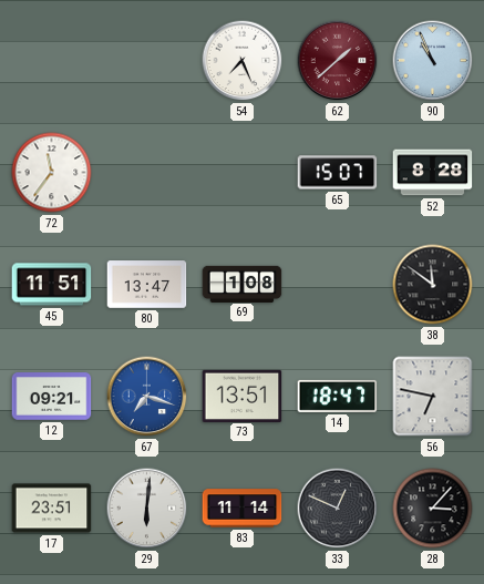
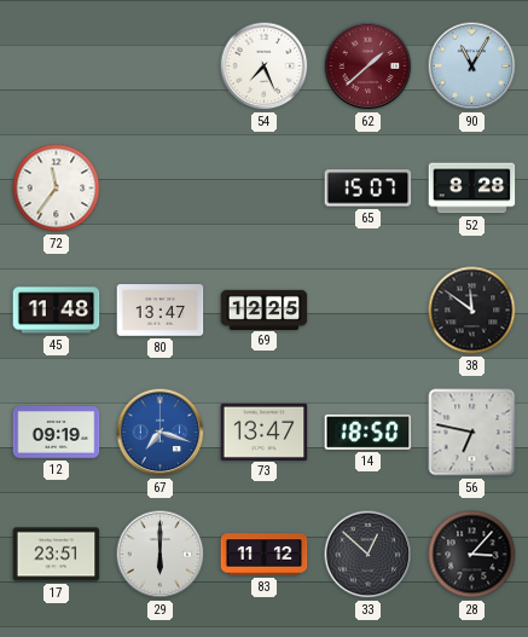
90: 10:56 -> 11:05
45: 11:51 -> 11:48
69: 1:08 -> 12:25
12: 09:21 -> 09:19
73: 13:51 -> 13:47
14: 18:47 -> 18:50
29: 6:01 -> 6:00
83: 11:14 -> 11:12
33: 12:49 -> 12:52
